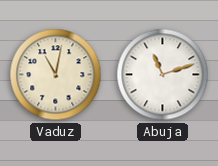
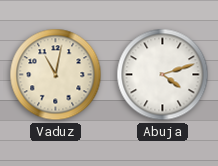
Abuja: 11:12 -> 4:12
